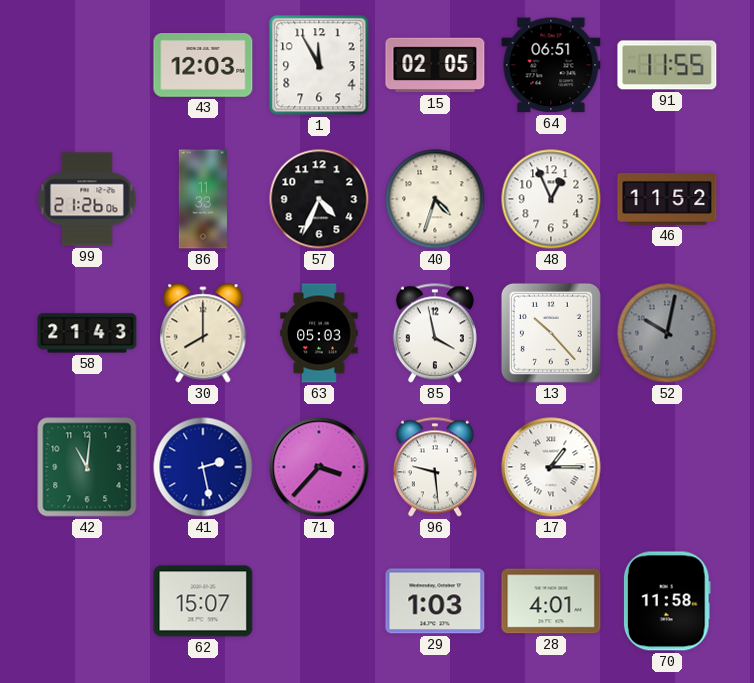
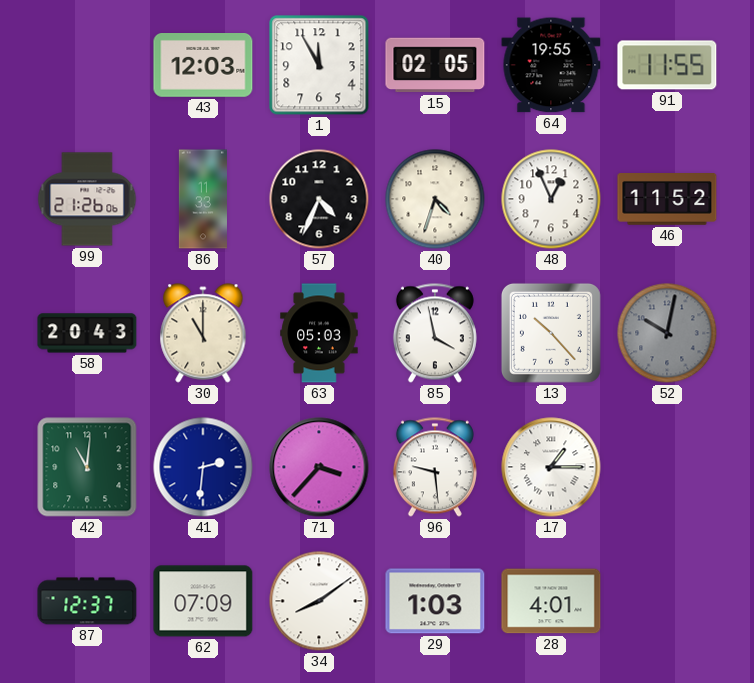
64: 06:51 -> 19:55
58: 21:43 -> 20:43
30: 8:00 -> 11:00
41: 2:28 -> 2:31
87: none -> 12:37
62: 15:07 -> 07:09
34: none -> 8:09
70: 11:58 -> none
